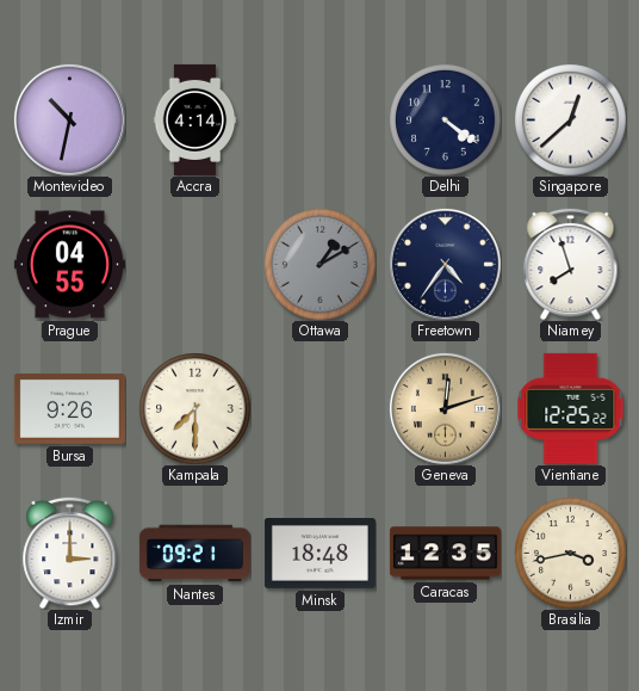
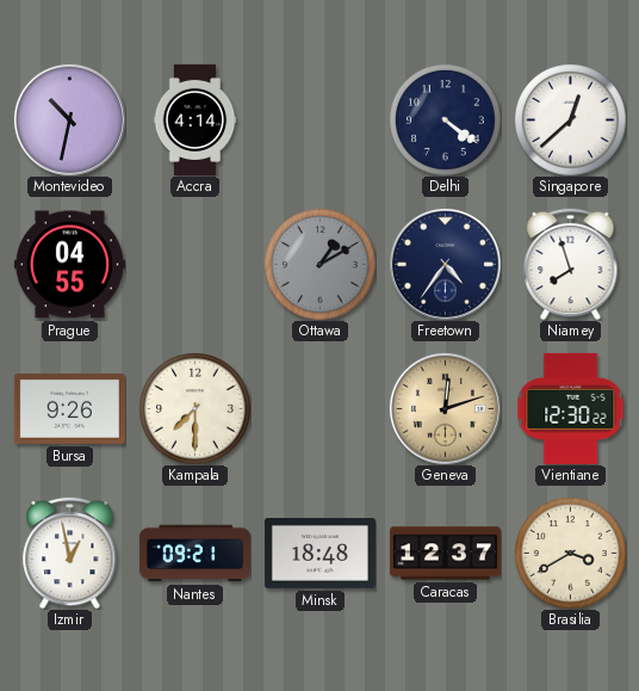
Vientiane: 12:25 -> 12:30
Izmir: 3:00 -> 12:58
Caracas: 12:35 -> 12:37
Brasilia: 3:43 -> 3:40
